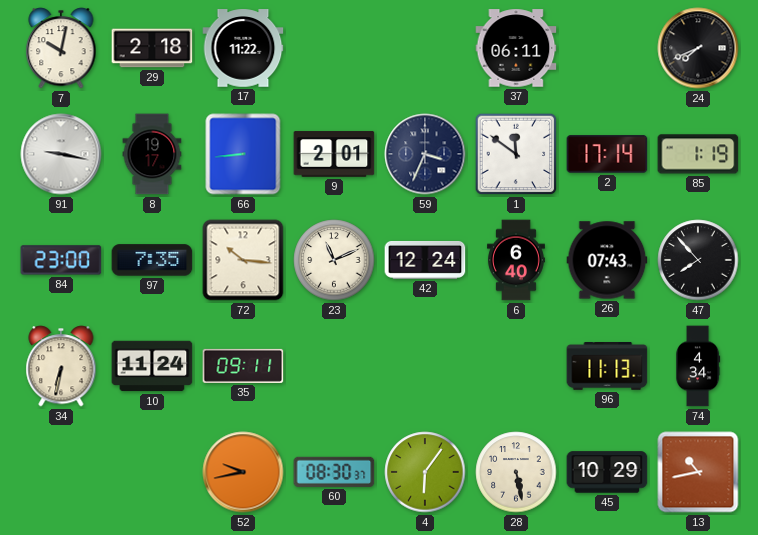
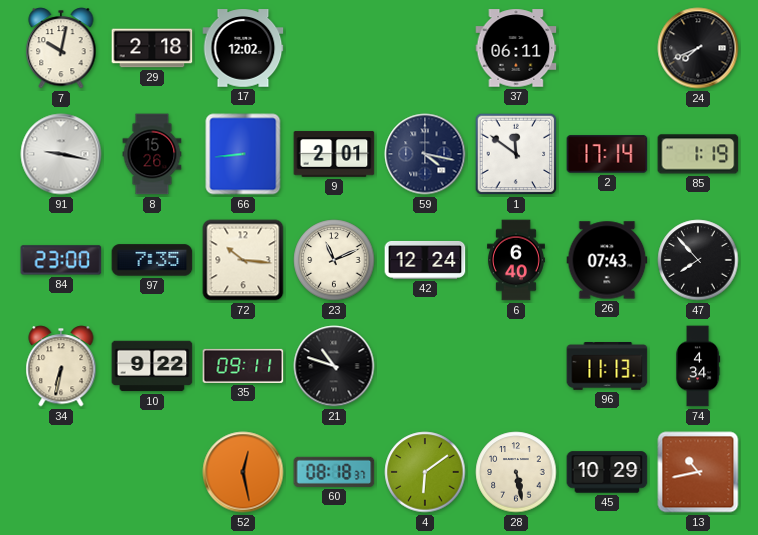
17: 11:22 -> 12:02
8: 19:17 -> 15:26
59: 3:34 -> 4:17
10: 11:24 -> 9:22
21: none -> 10:48
52: 9:43 -> 12:28
60: 08:30 -> 08:18
4: 6:06 -> 6:09
